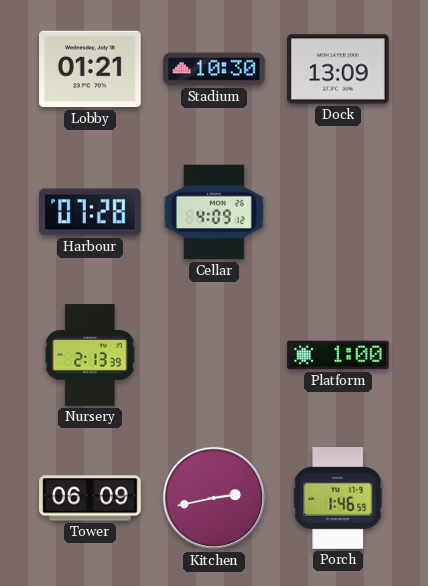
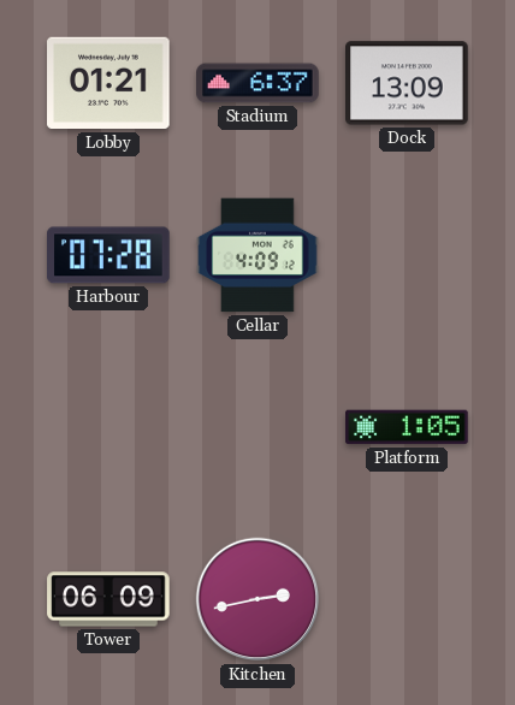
Stadium: 10:30 -> 6:37
Nursery: 2:13 -> none
Platform: 1:00 -> 1:05
Porch: 1:46 -> none
